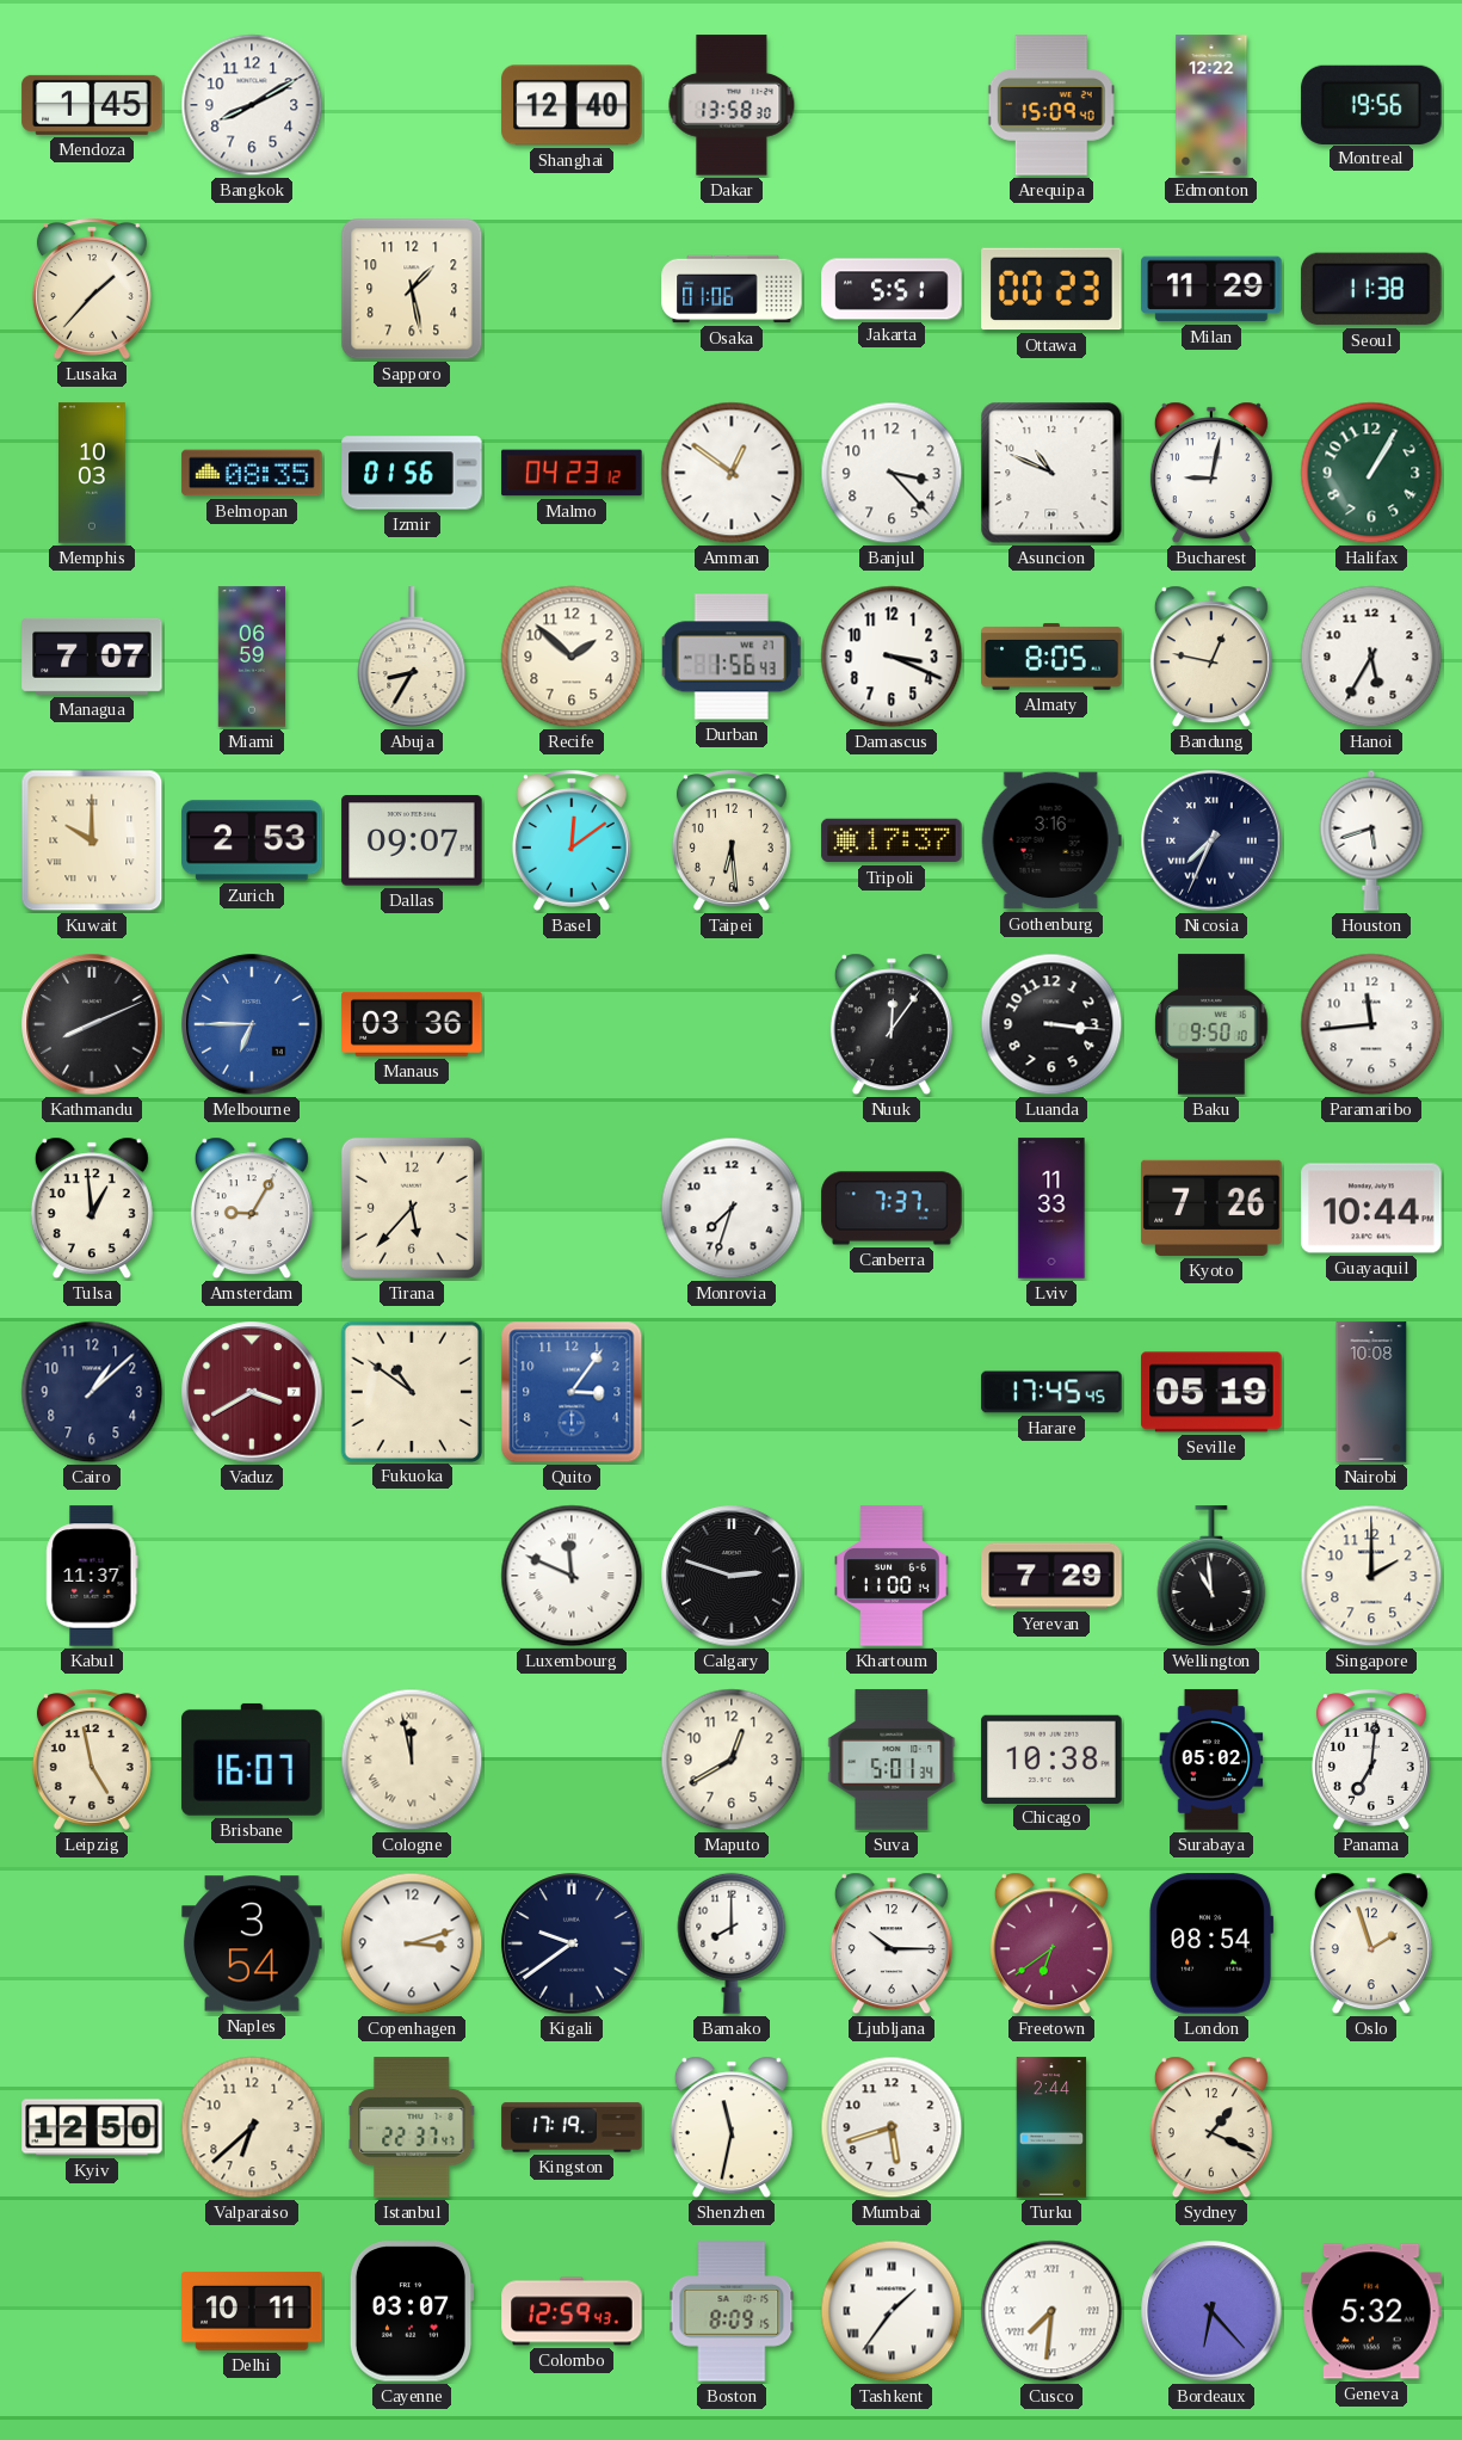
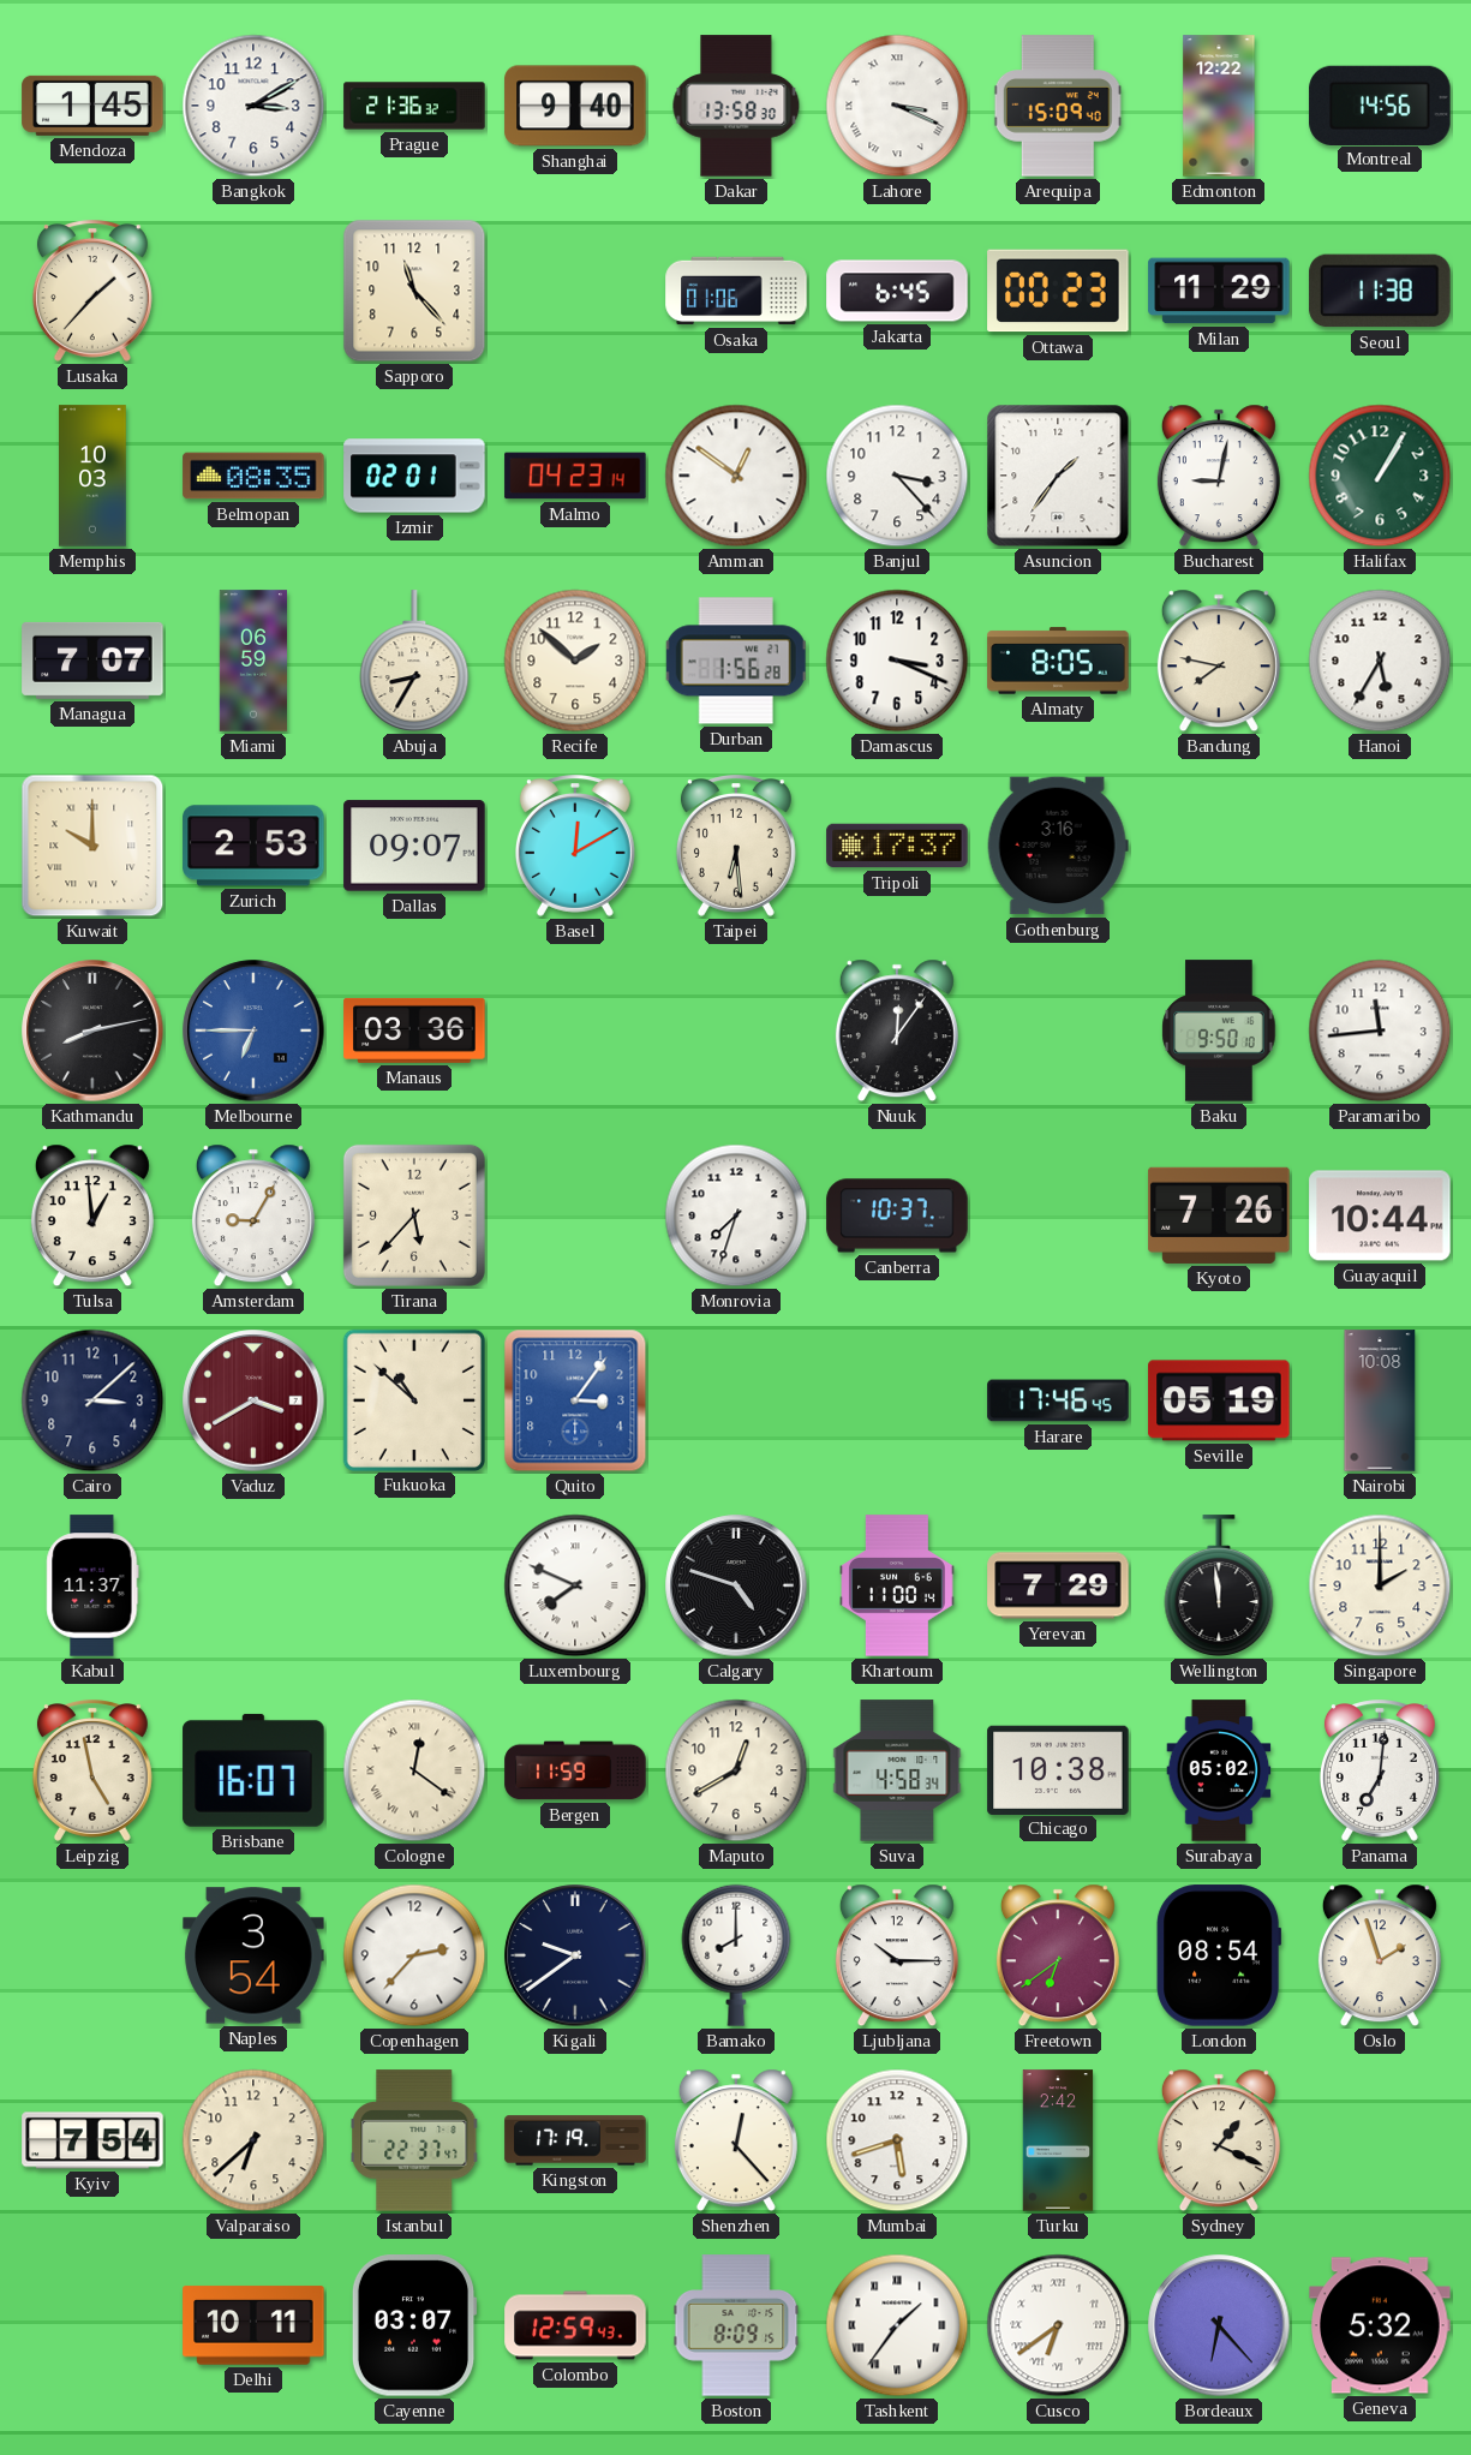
Bangkok: 8:10 -> 3:10
Prague: none -> 21:36
Shanghai: 12:40 -> 9:40
Lahore: none -> 3:19
Montreal: 19:56 -> 14:56
Sapporo: 1:28 -> 11:23
Jakarta: 5:51 -> 6:45
Izmir: 01:56 -> 02:01
Malmo: 04:23:12 -> 04:23:14
Asuncion: 10:49 -> 1:36
Durban: 1:56:43 -> 1:56:28
Bandung: 12:47 -> 7:47
Basel: 12:09 -> 12:10
Nicosia: 7:34 -> none
Houston: 5:42 -> none
Kathmandu: 8:11 -> 8:13
Luanda: 3:16 -> none
Canberra: 7:37 -> 10:37
Lviv: 11:33 -> none
Cairo: 1:08 -> 3:08
Fukuoka: 10:51 -> 10:52
Harare: 17:45 -> 17:46
Luxembourg: 11:49 -> 7:49
Calgary: 2:48 -> 4:48
Wellington: 10:59 -> 11:59
Cologne: 11:58 -> 12:21
Bergen: none -> 11:59
Suva: 5:01 -> 4:58
Copenhagen: 3:12 -> 2:37
Kyiv: 12:50 -> 7:54
Shenzhen: 11:32 -> 12:23
Turku: 2:44 -> 2:42
Cusco: 7:31 -> 6:39
